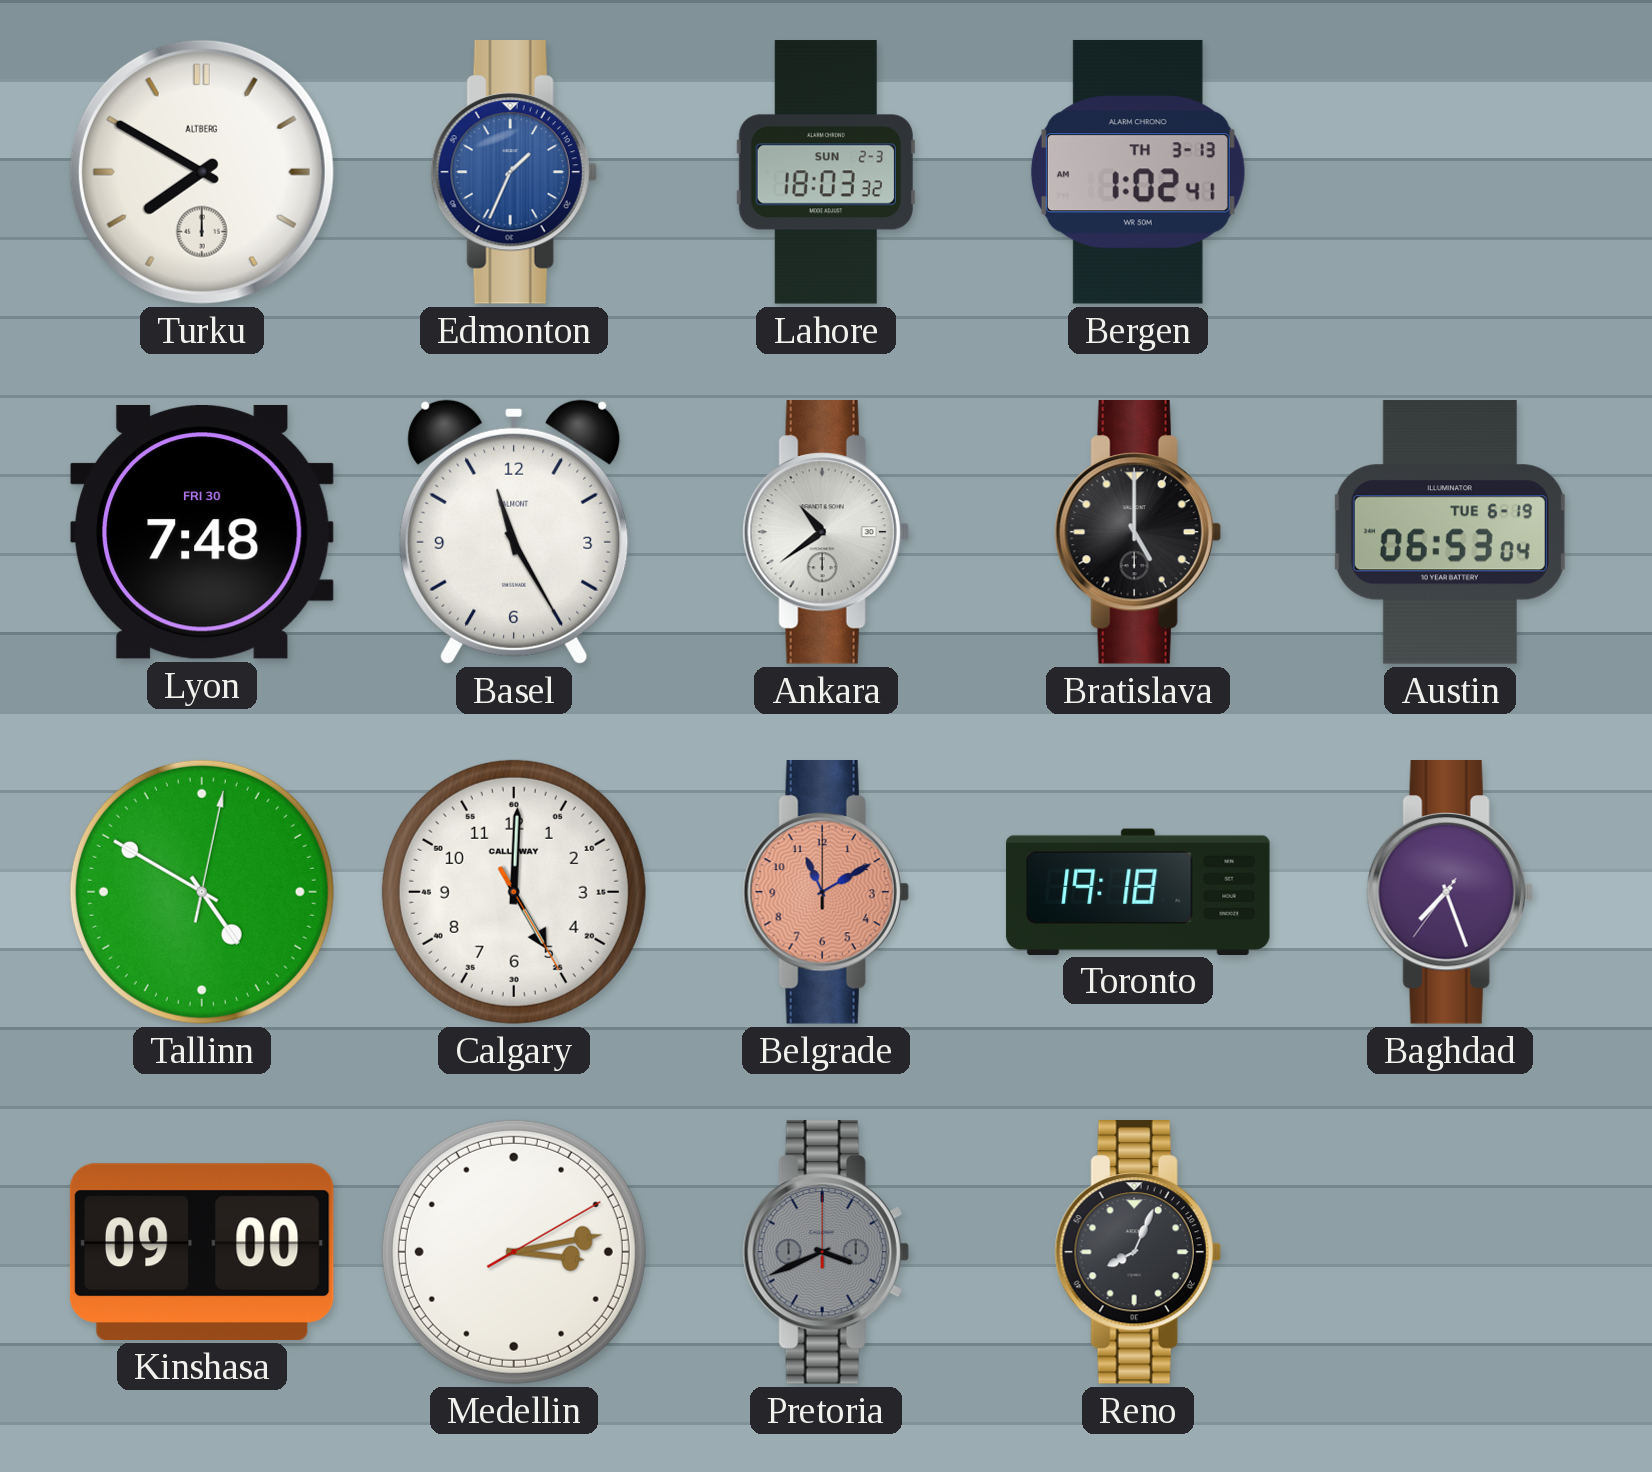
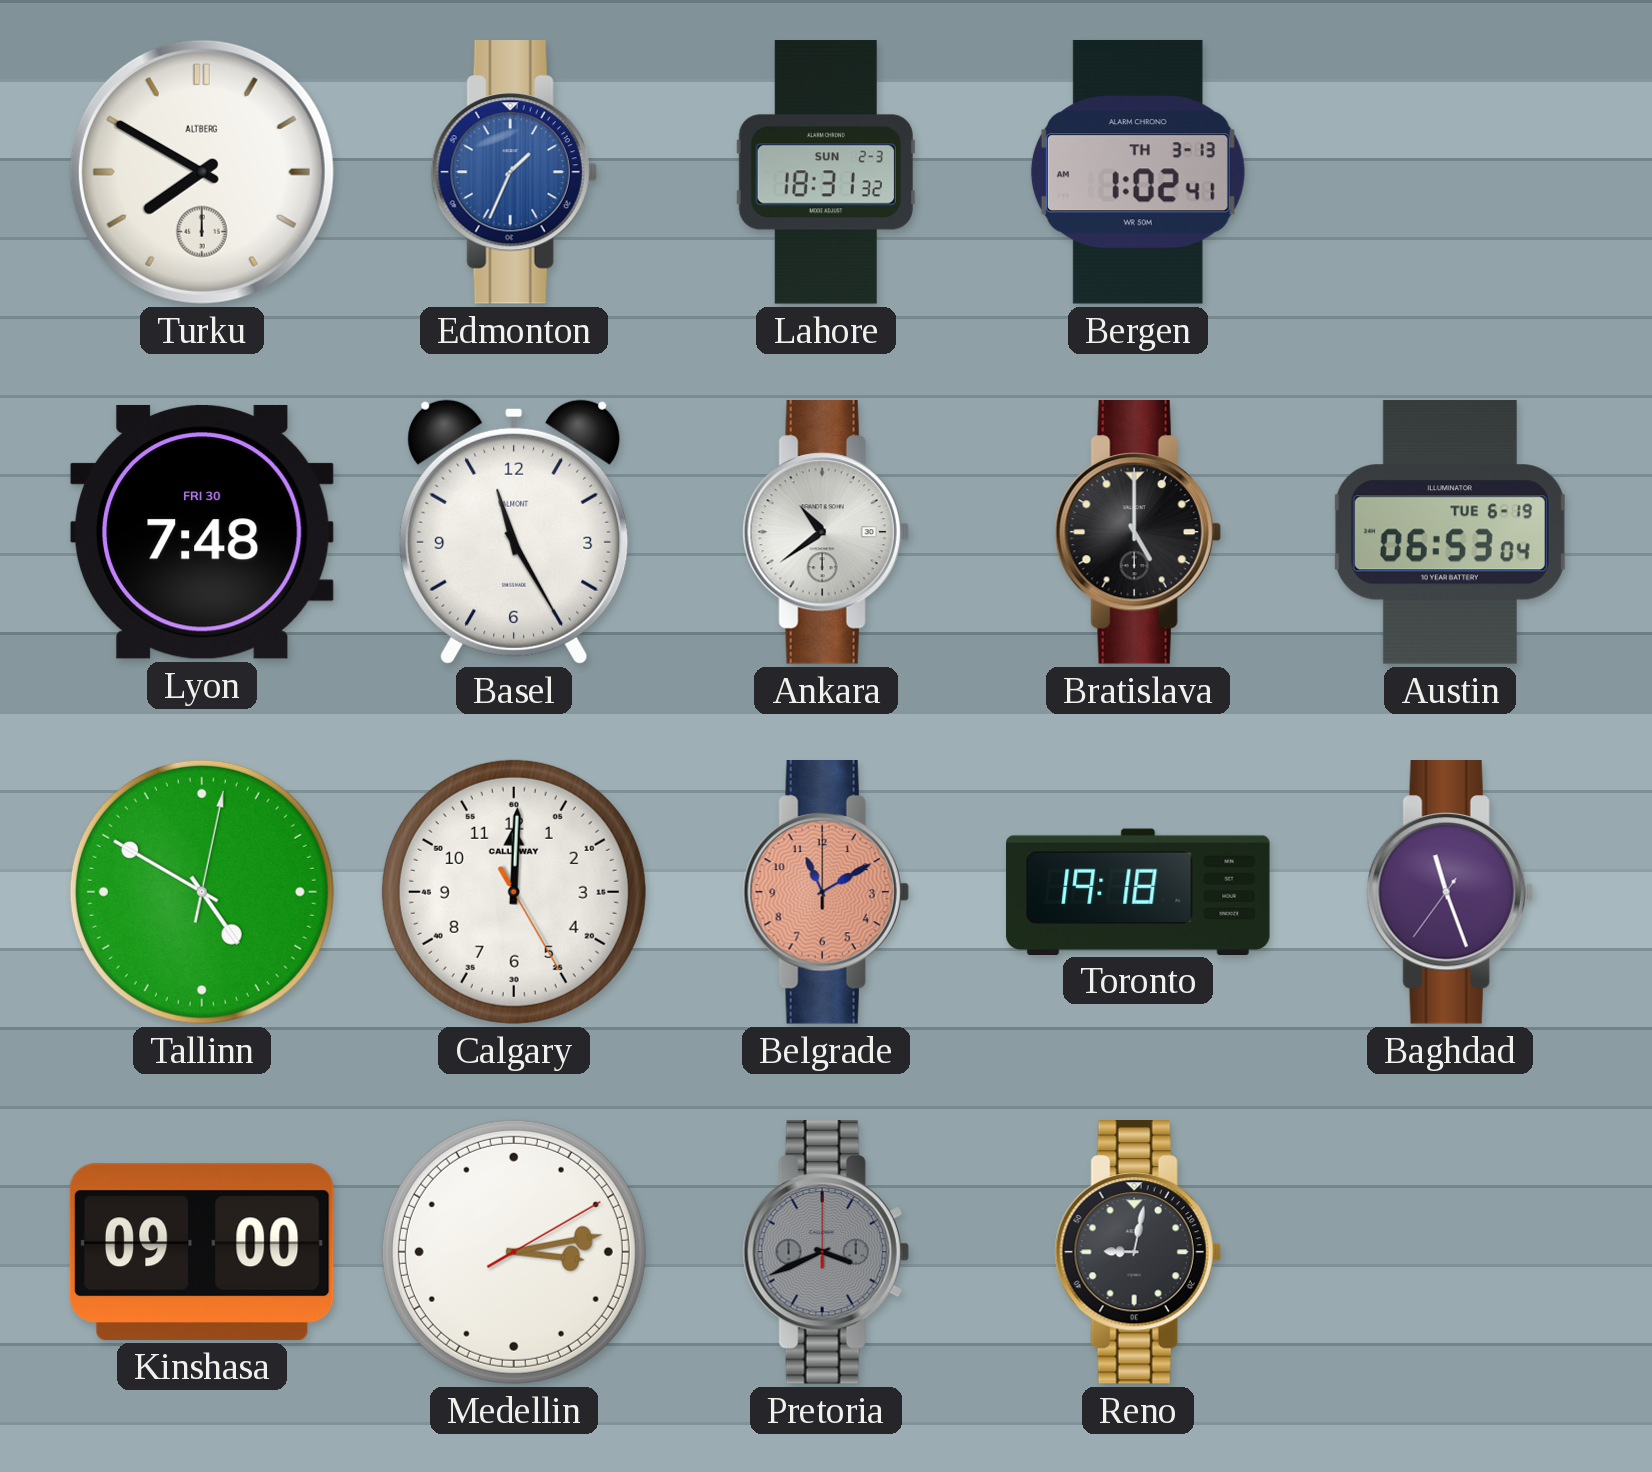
Lahore: 18:03 -> 18:31
Calgary: 5:00 -> 12:00
Baghdad: 7:26 -> 11:26
Reno: 8:04 -> 9:02
